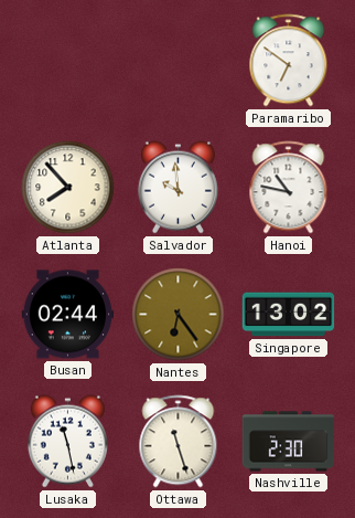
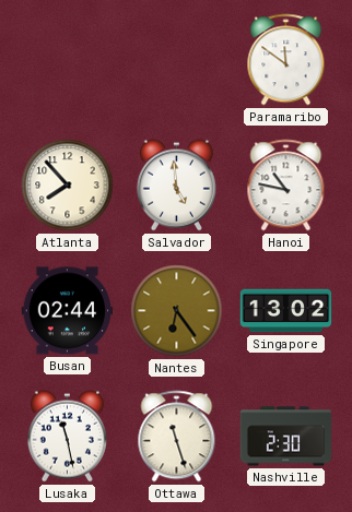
Paramaribo: 6:51 -> 11:51
Salvador: 9:59 -> 4:59
